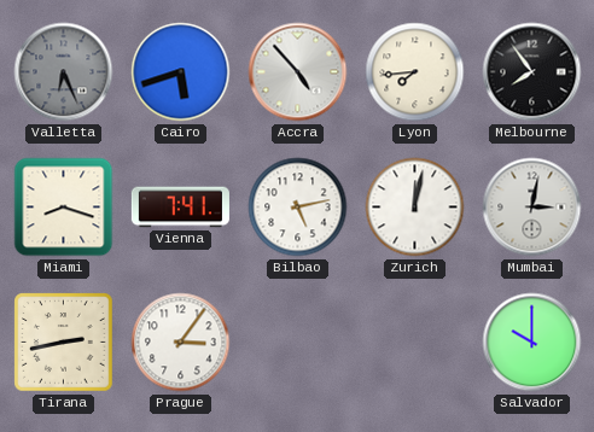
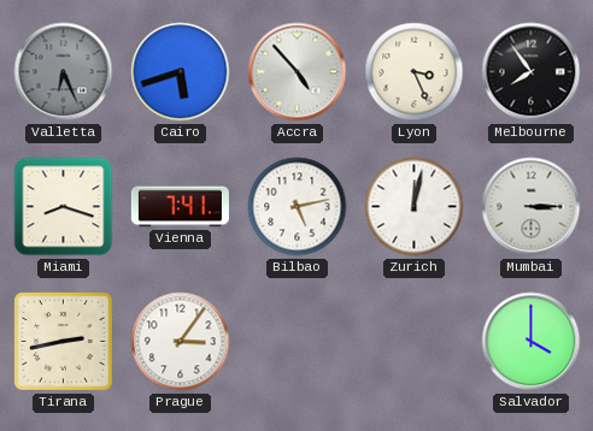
Lyon: 7:44 -> 3:26
Mumbai: 3:02 -> 3:15
Salvador: 10:00 -> 4:00
